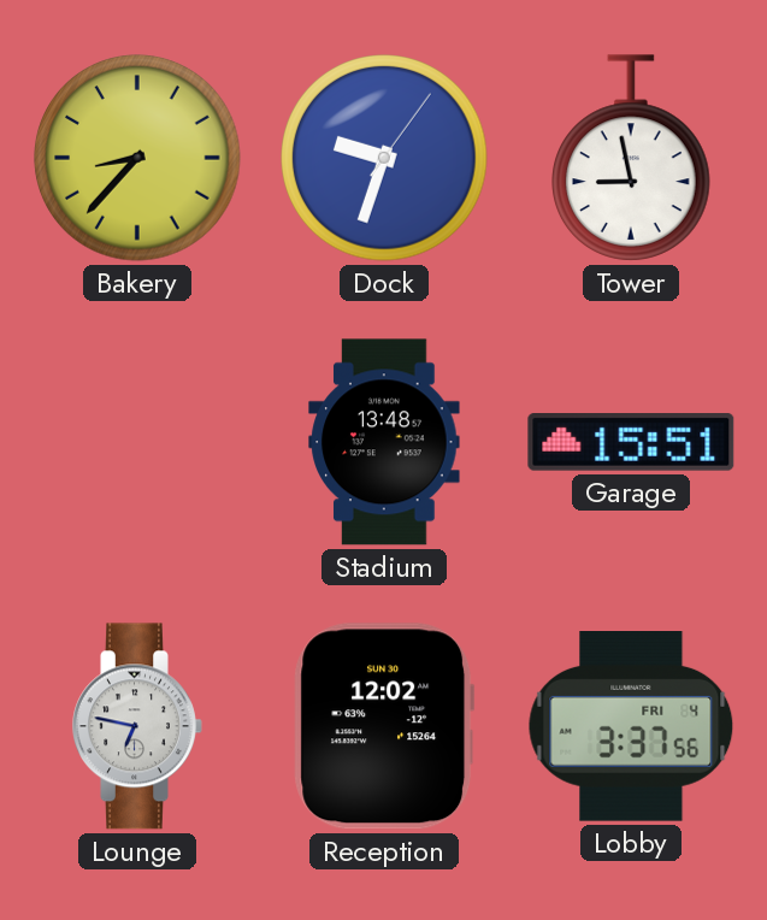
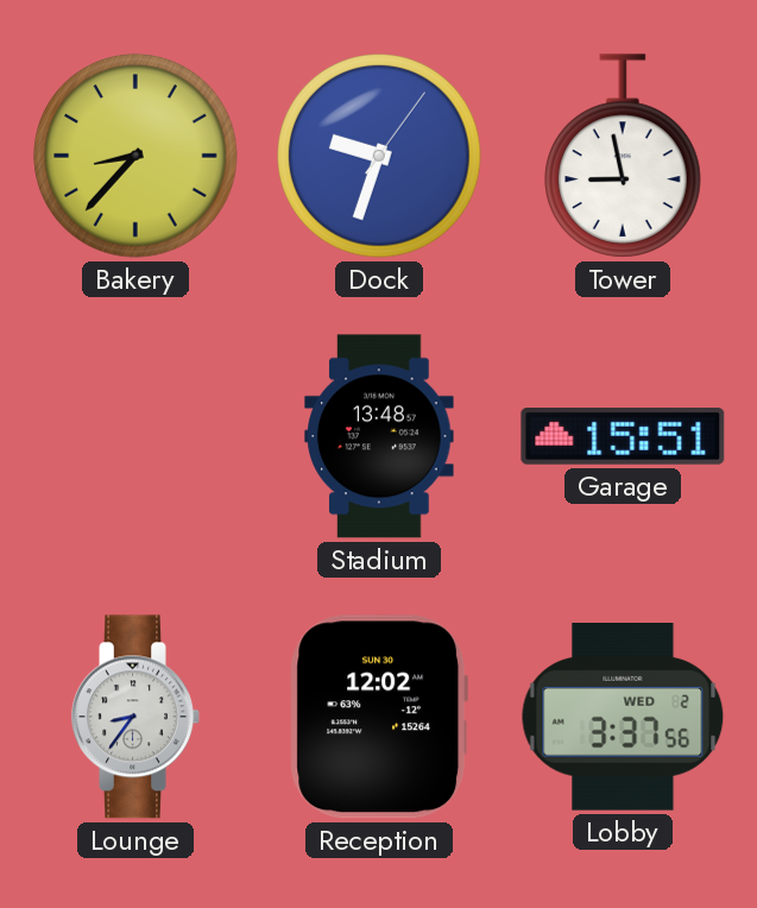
Lounge: 6:47 -> 8:36
Lobby date: FRI 4 -> WED 2
